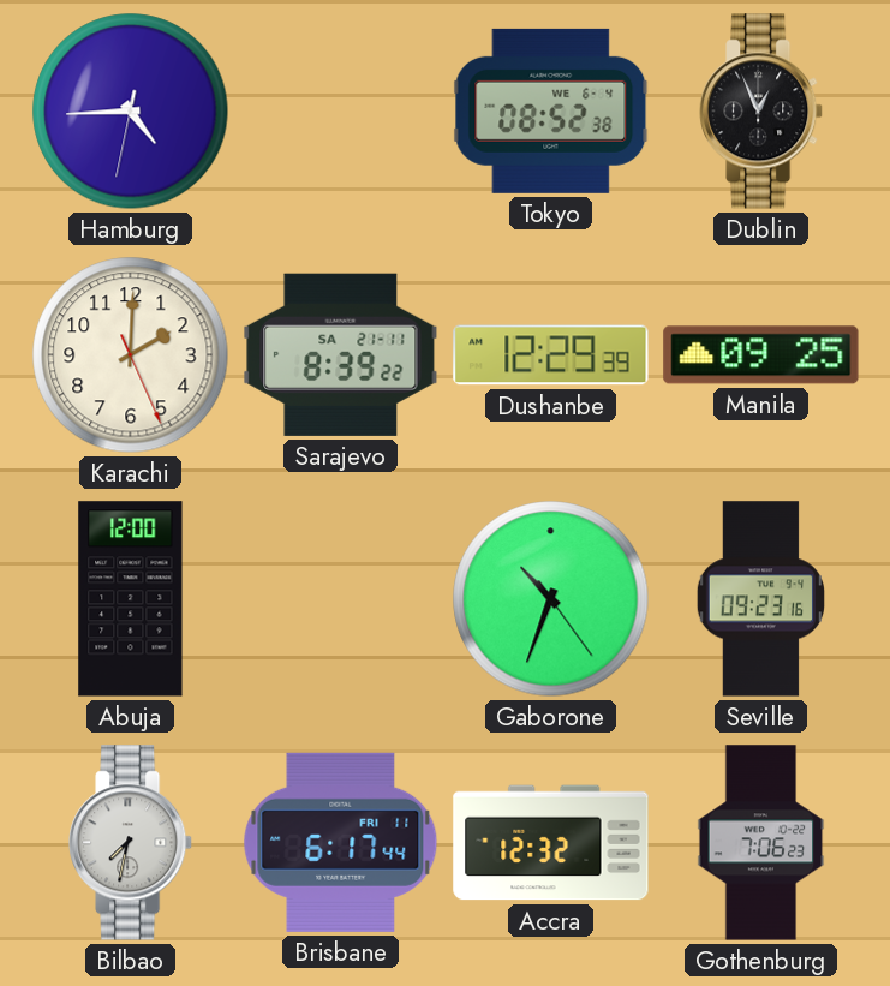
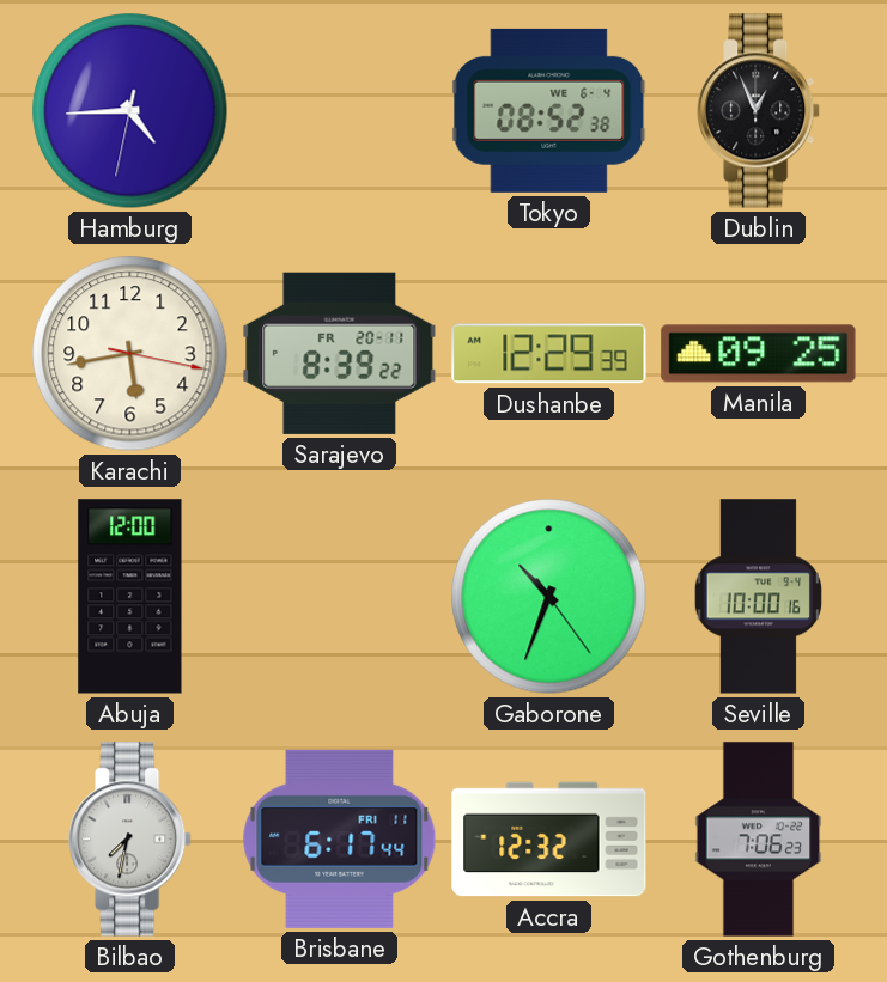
Karachi: 2:00 -> 5:43
Sarajevo date: SA 21-11 -> FR 20-11
Seville: 09:23 -> 10:00
